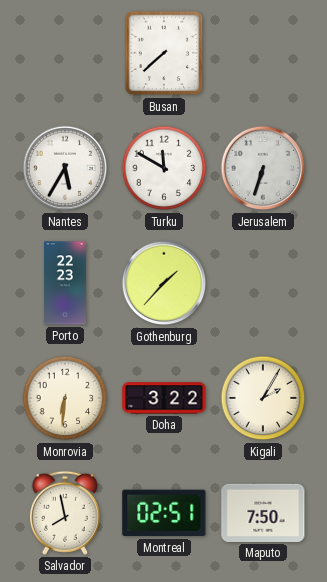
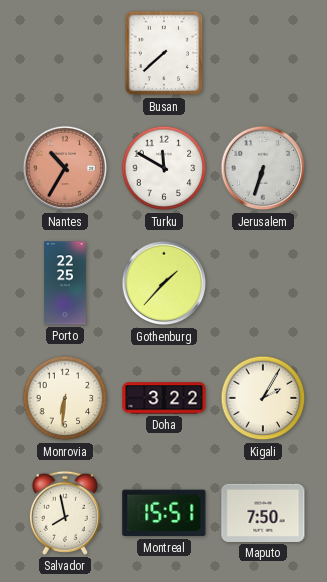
Nantes: 5:35 -> 10:35
Nantes dial: white -> salmon
Porto: 22:23 -> 22:25
Montreal: 02:51 -> 15:51
